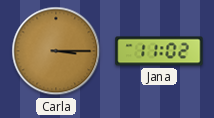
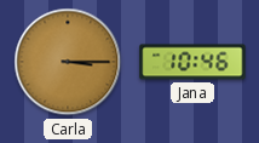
Jana: 11:02 -> 10:46
